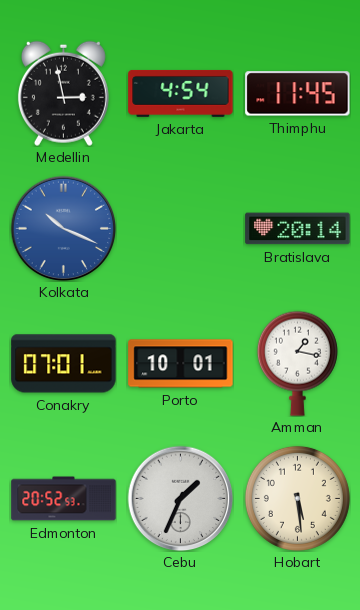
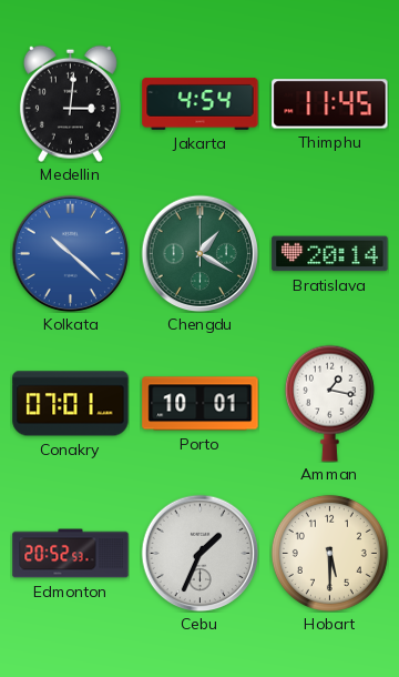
Medellin: 2:58 -> 3:01
Kolkata: 10:19 -> 10:22
Chengdu: none -> 1:20
Hobart: 5:29 -> 5:30
